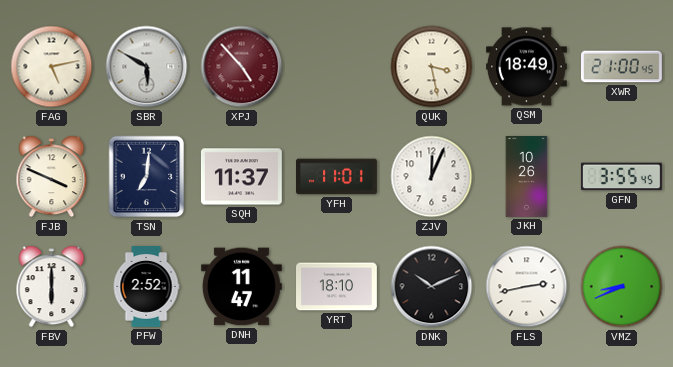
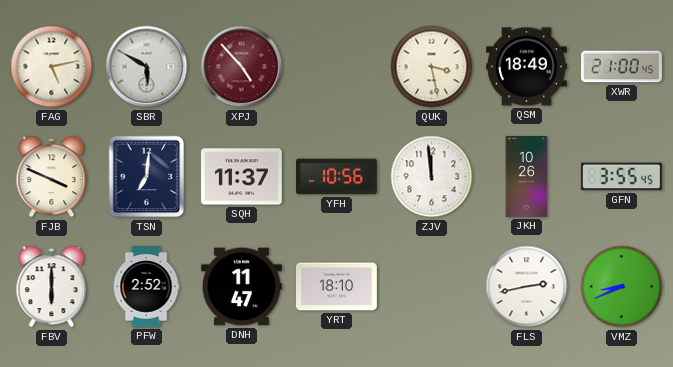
YFH: 11:01 -> 10:56
ZJV: 12:04 -> 11:59
DNK: 10:11 -> none
